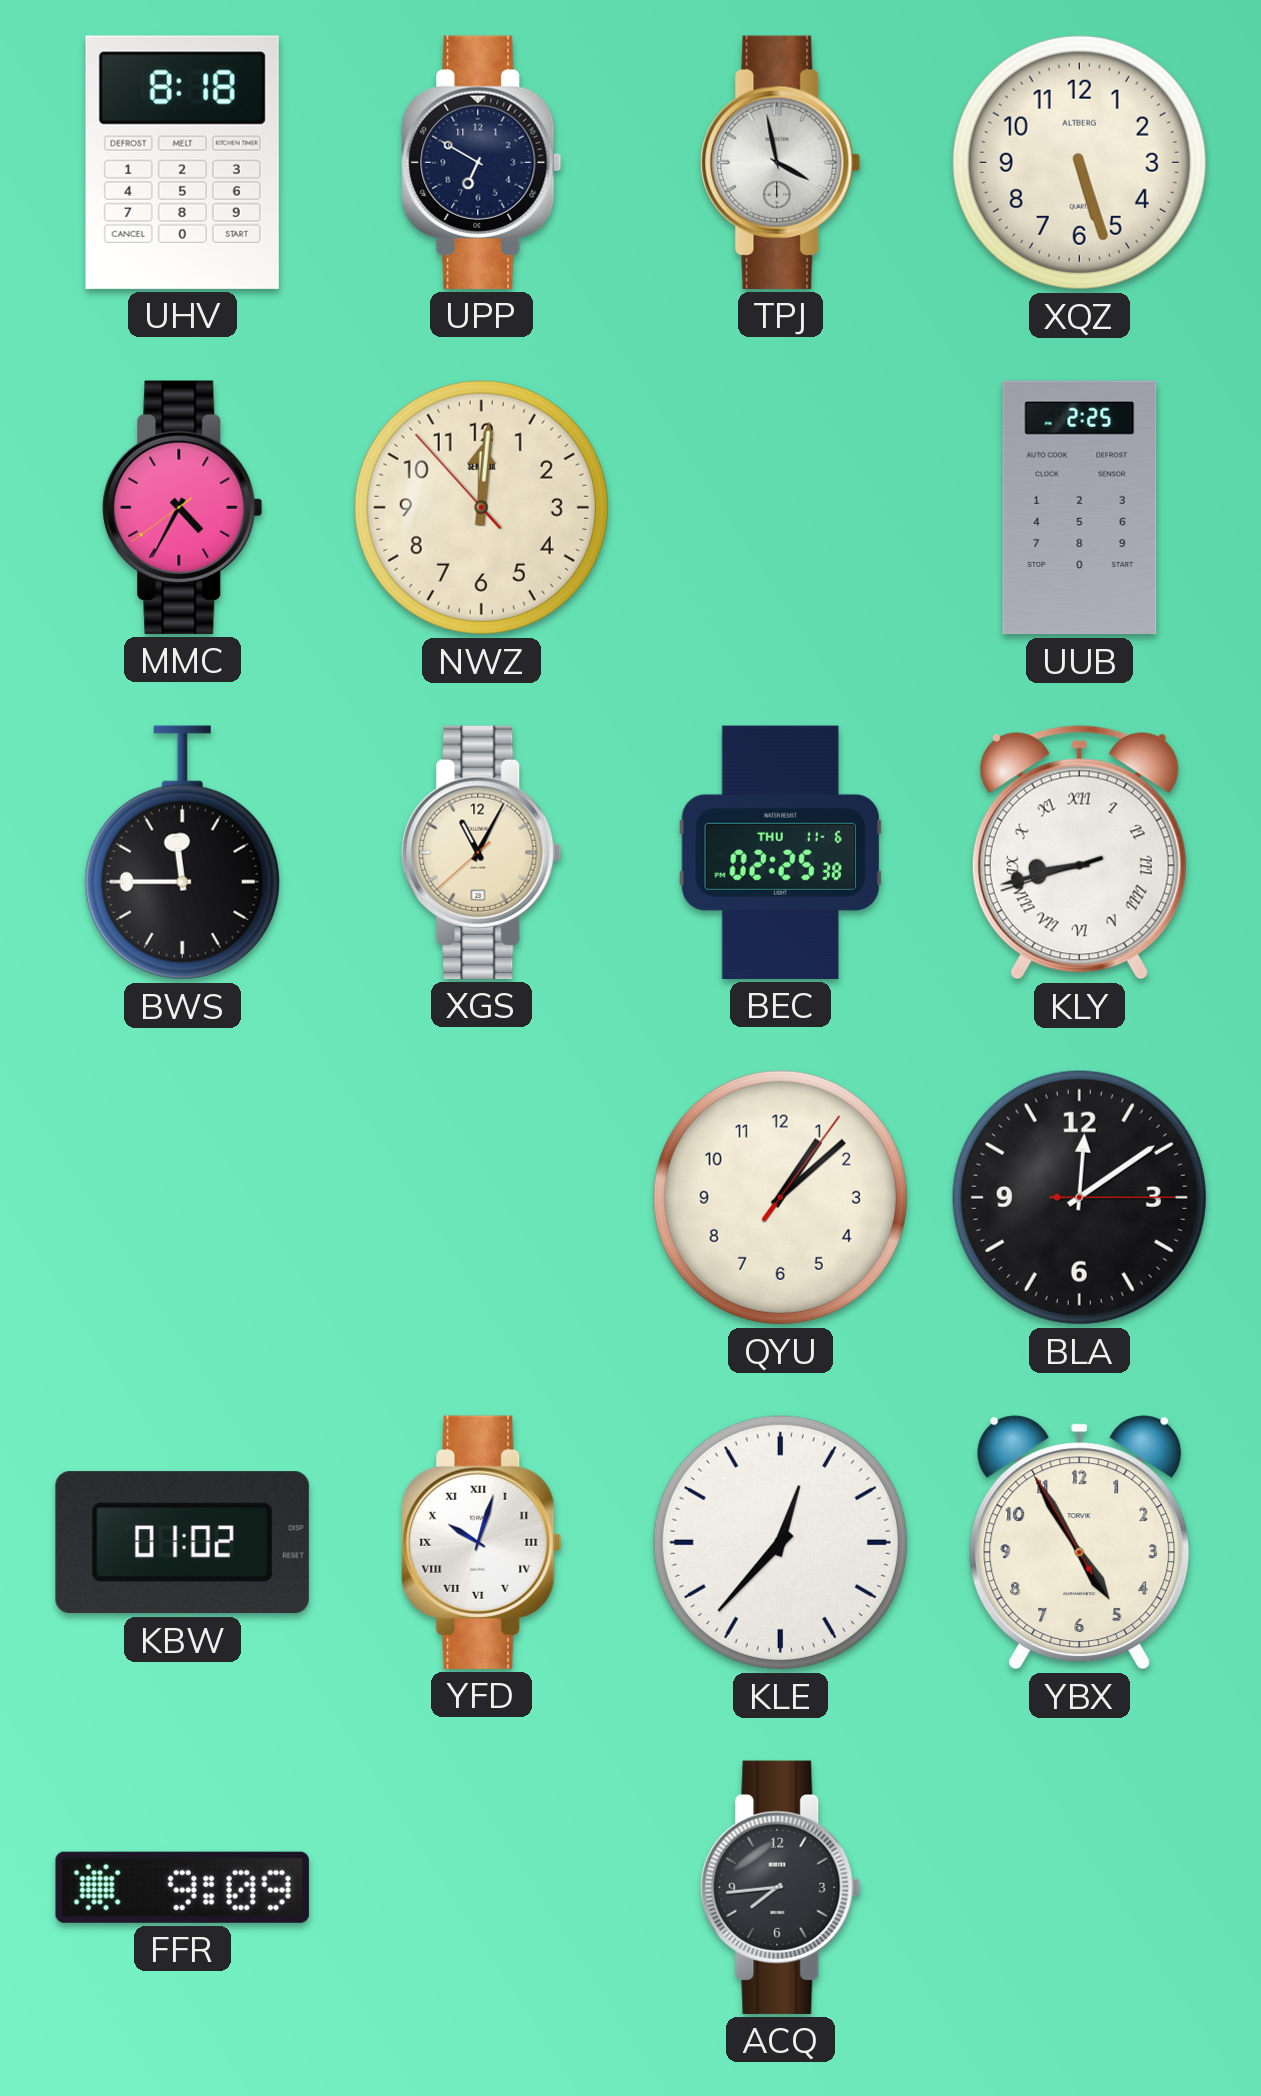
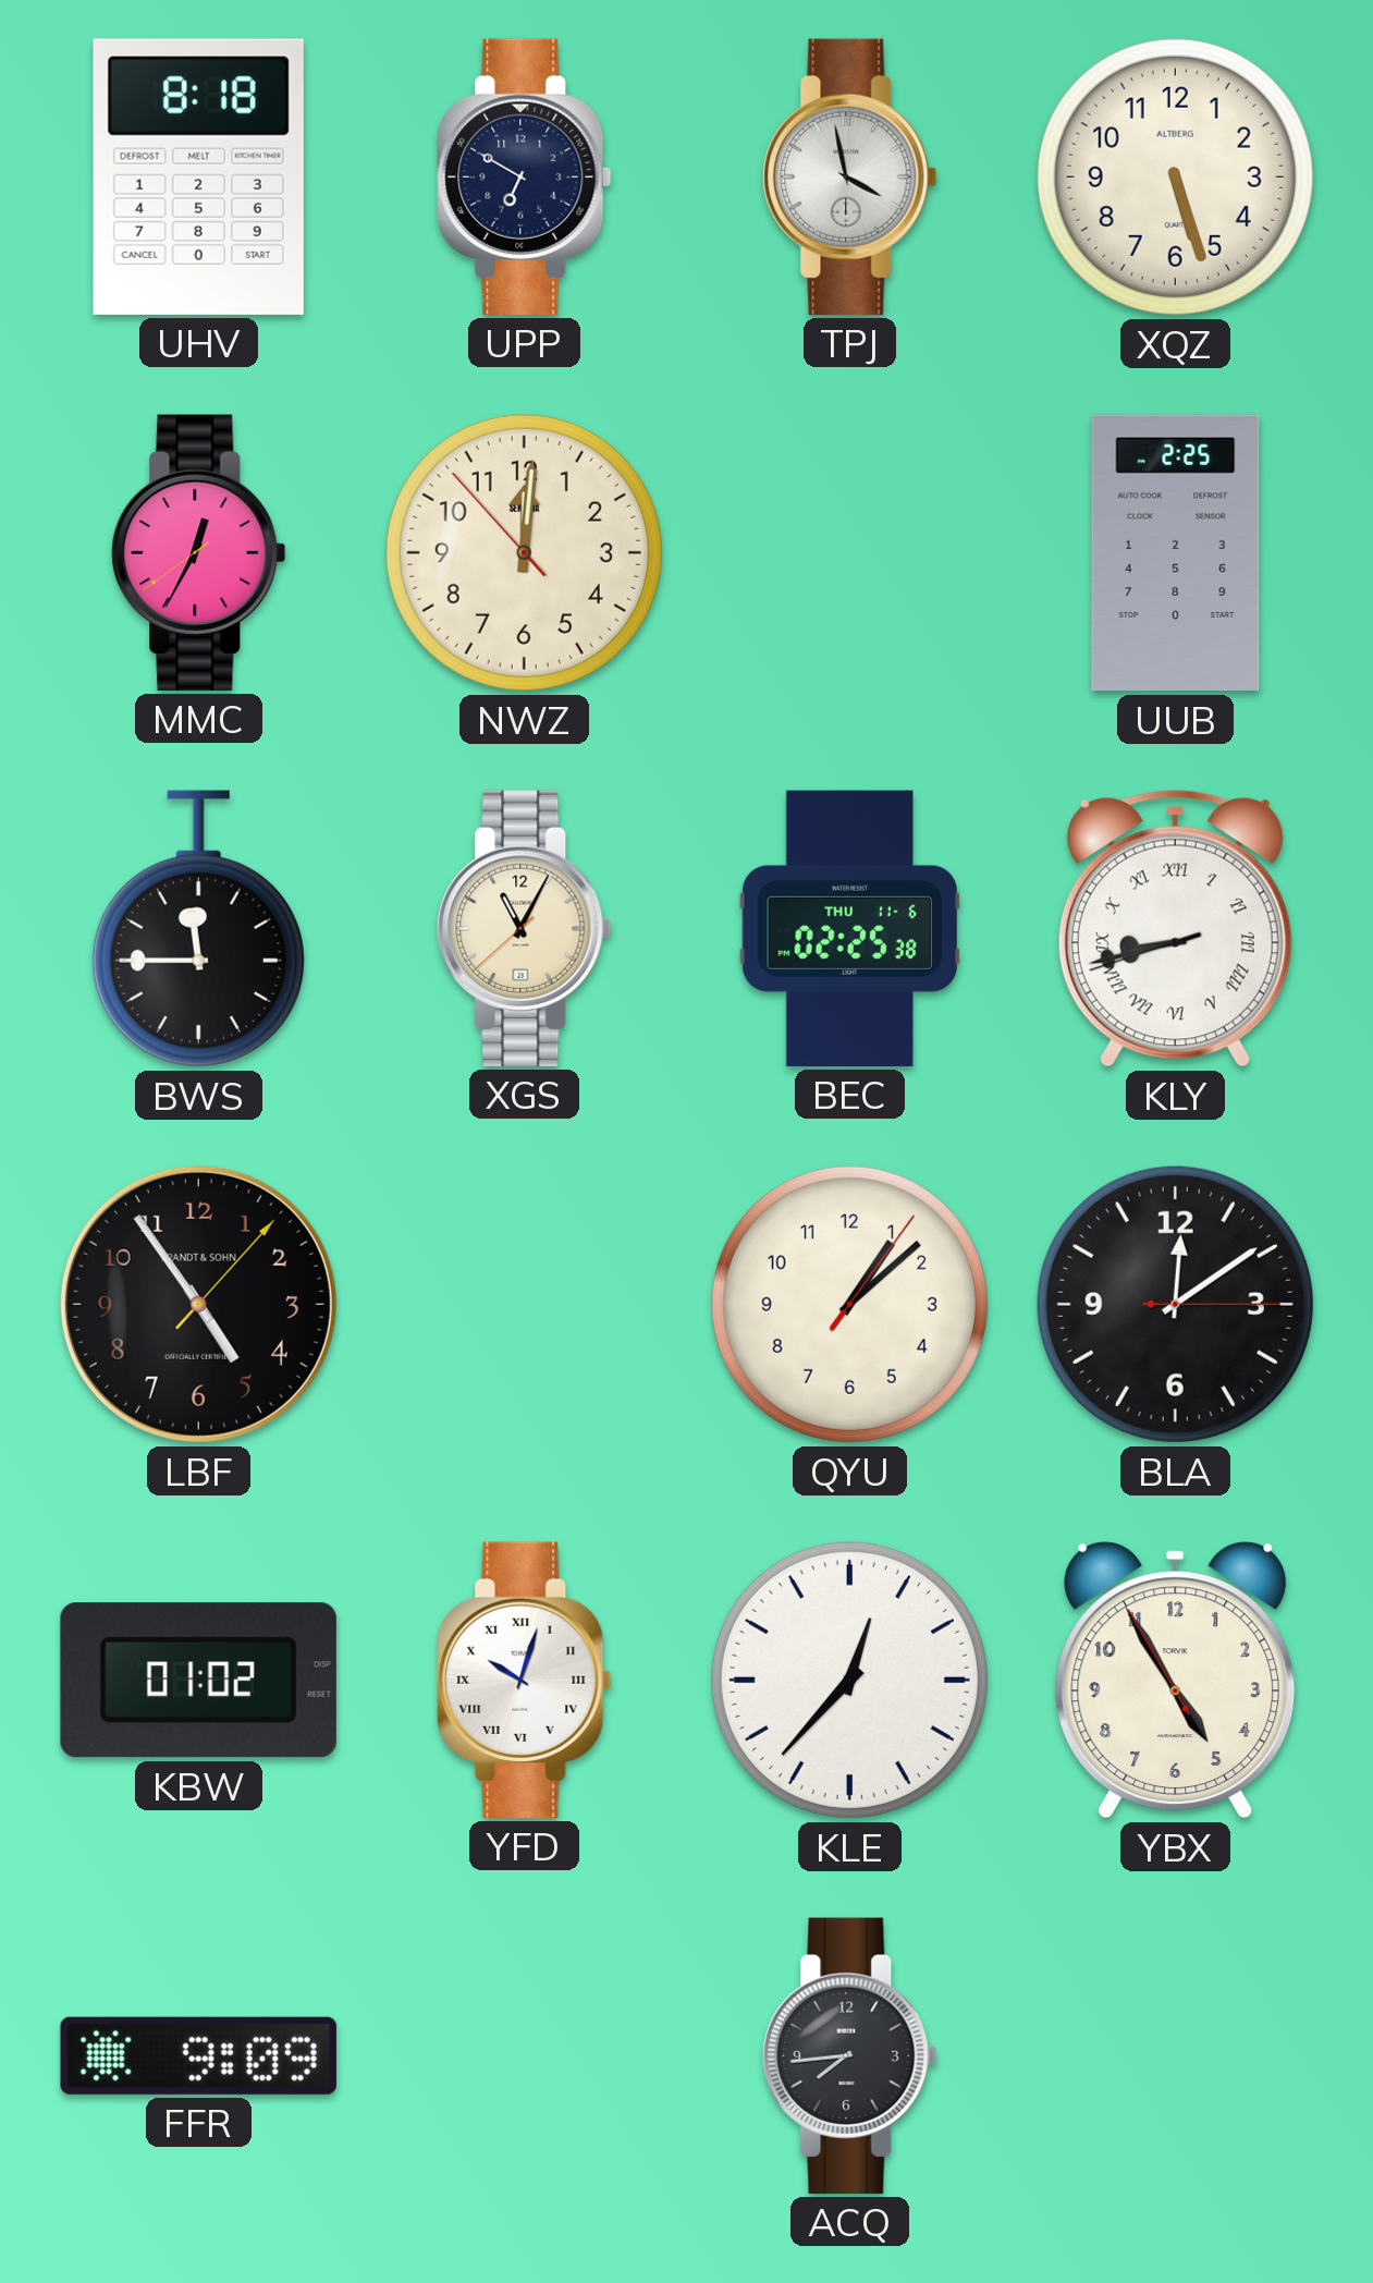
MMC: 4:34 -> 12:34
LBF: none -> 4:54
